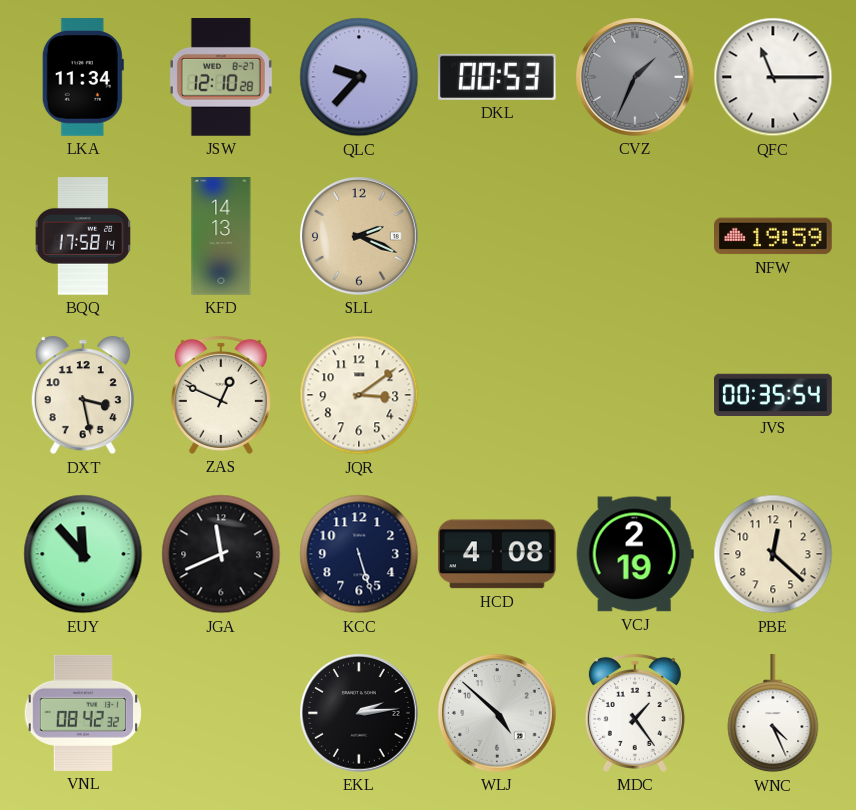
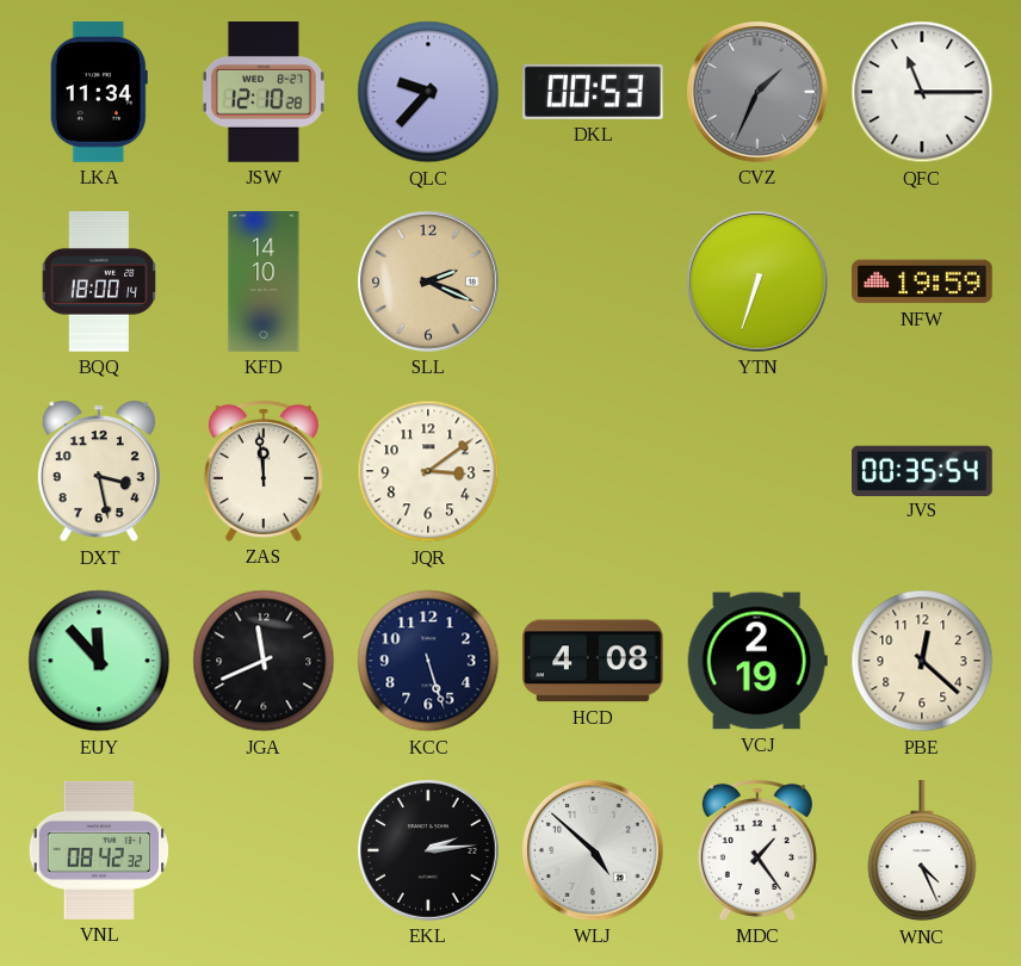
BQQ: 17:58 -> 18:00
KFD: 14:13 -> 14:10
YTN: none -> 6:33
ZAS: 12:49 -> 11:59
